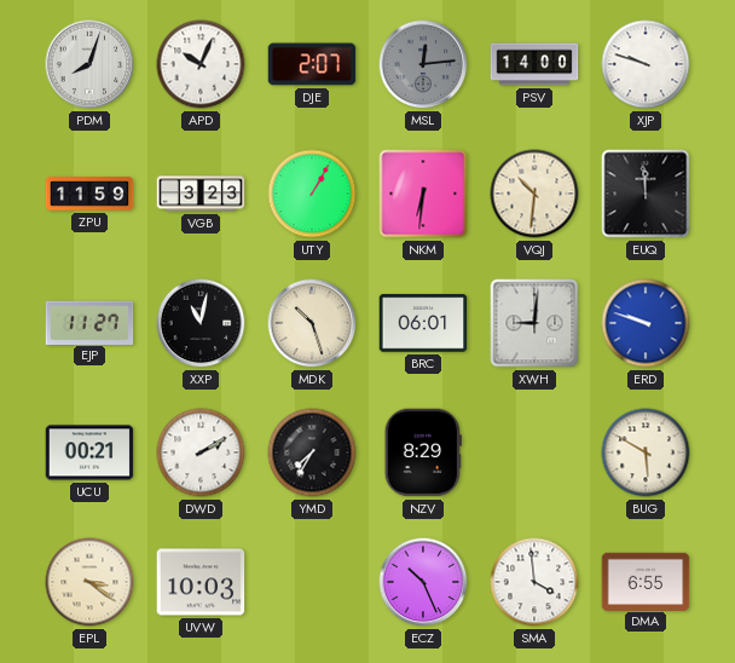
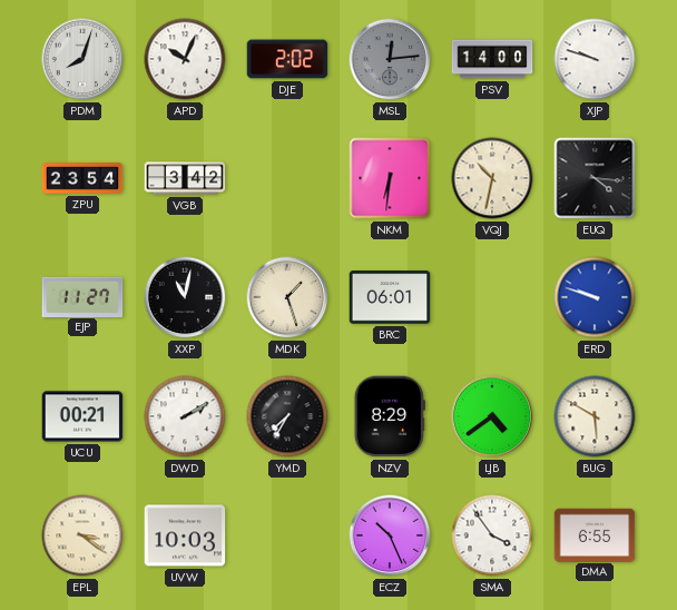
DJE: 2:07 -> 2:02
ZPU: 11:59 -> 23:54
VGB: 3:23 -> 3:42
UTY: 1:05 -> none
VQJ: 10:31 -> 10:32
EUQ: 11:59 -> 4:16
MDK: 10:27 -> 1:27
XWH: 9:01 -> none
LJB: none -> 4:39
SMA: 3:59 -> 3:54
